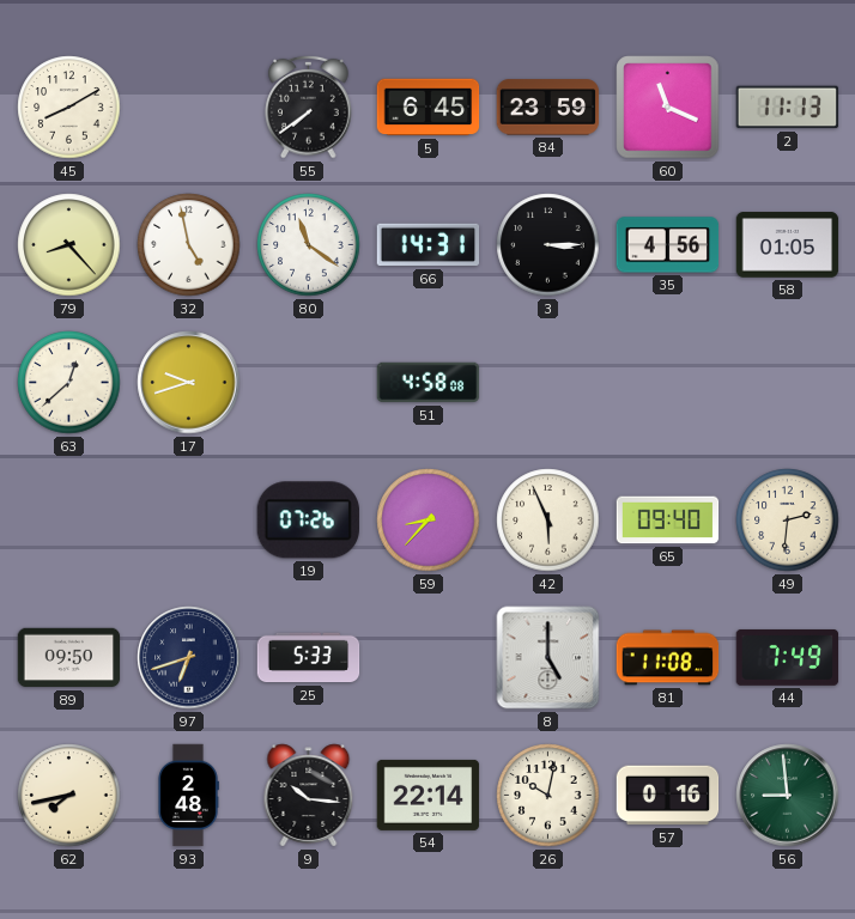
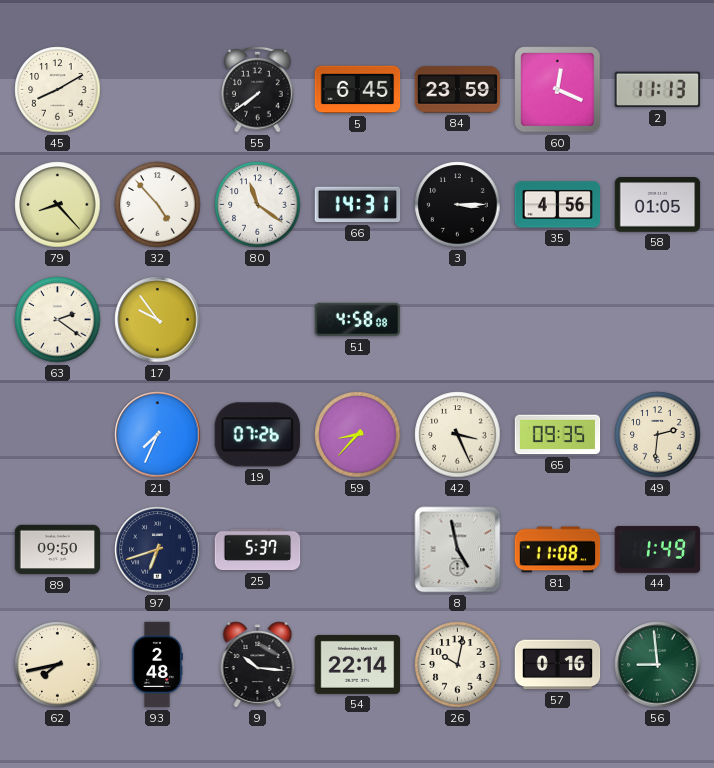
60: 11:19 -> 12:19
32: 4:58 -> 4:53
63: 12:38 -> 2:21
17: 9:42 -> 9:54
21: none -> 7:34
42: 5:56 -> 3:26
65: 09:40 -> 09:35
25: 5:33 -> 5:37
8: 5:00 -> 4:58
44: 7:49 -> 1:49
